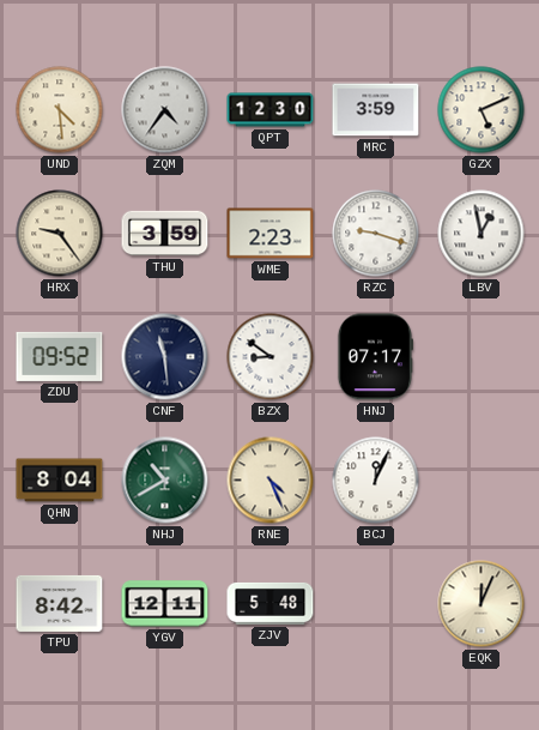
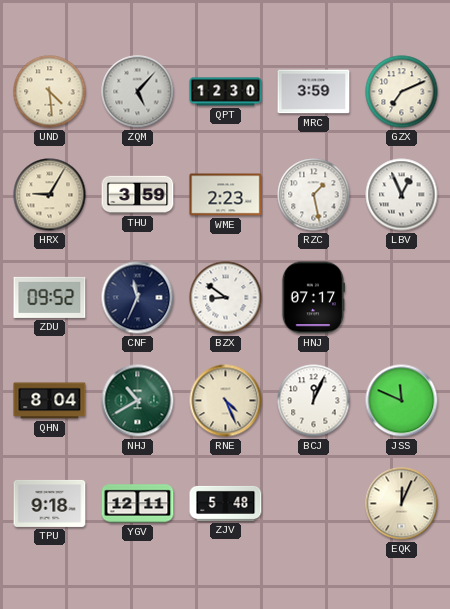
ZQM: 4:36 -> 5:07
GZX: 5:11 -> 7:11
HRX: 9:24 -> 9:05
RZC: 9:18 -> 1:28
LBV: 12:58 -> 12:56
CNF: 11:29 -> 11:34
JSS: none -> 11:49
TPU: 8:42 -> 9:18
